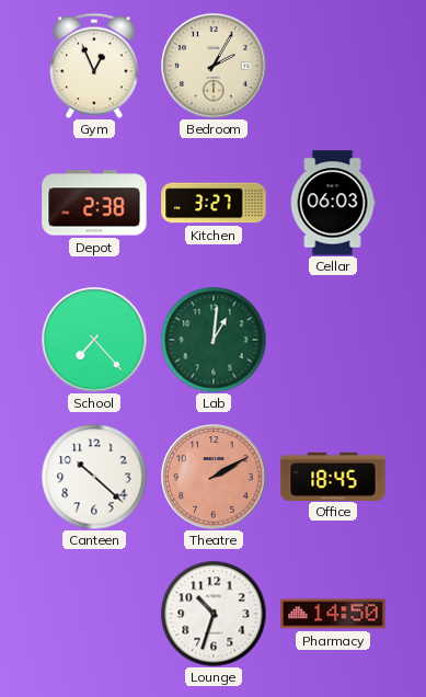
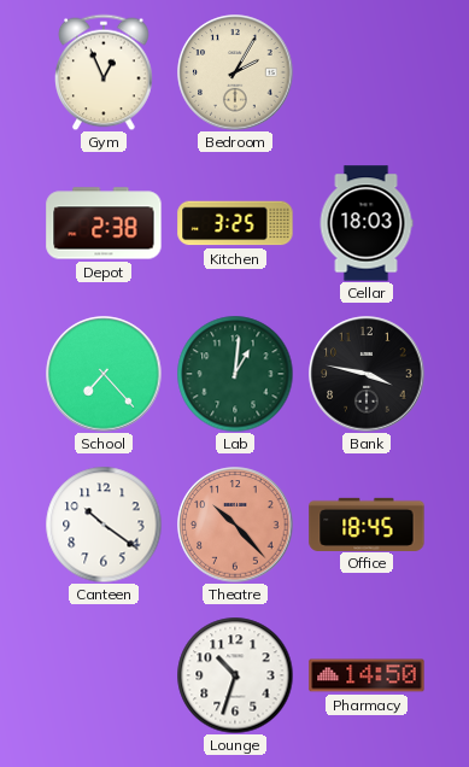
Kitchen: 3:27 -> 3:25
Cellar: 06:03 -> 18:03
Bank: none -> 3:47
Canteen: 10:22 -> 10:21
Theatre: 2:10 -> 10:23
